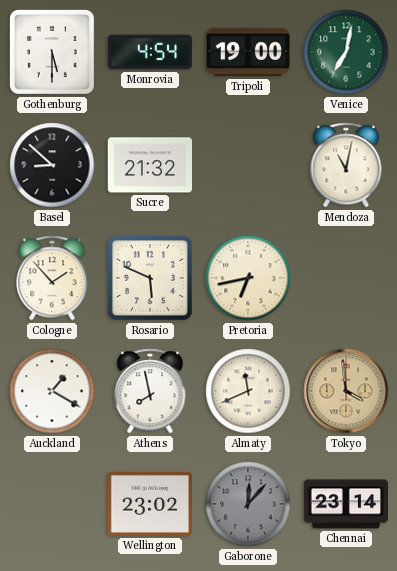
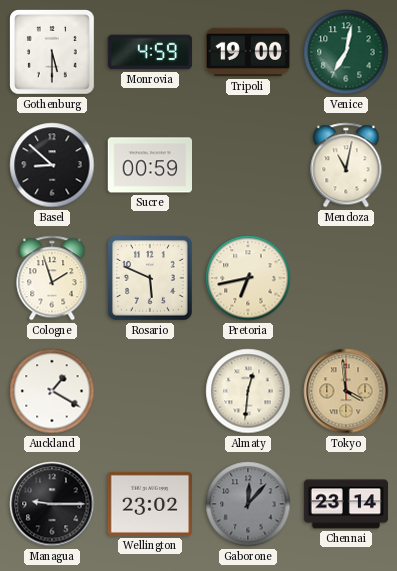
Monrovia: 4:54 -> 4:59
Sucre: 21:32 -> 00:59
Cologne: 1:53 -> 1:57
Athens: 7:58 -> none
Almaty: 11:41 -> 12:31
Managua: none -> 9:15
